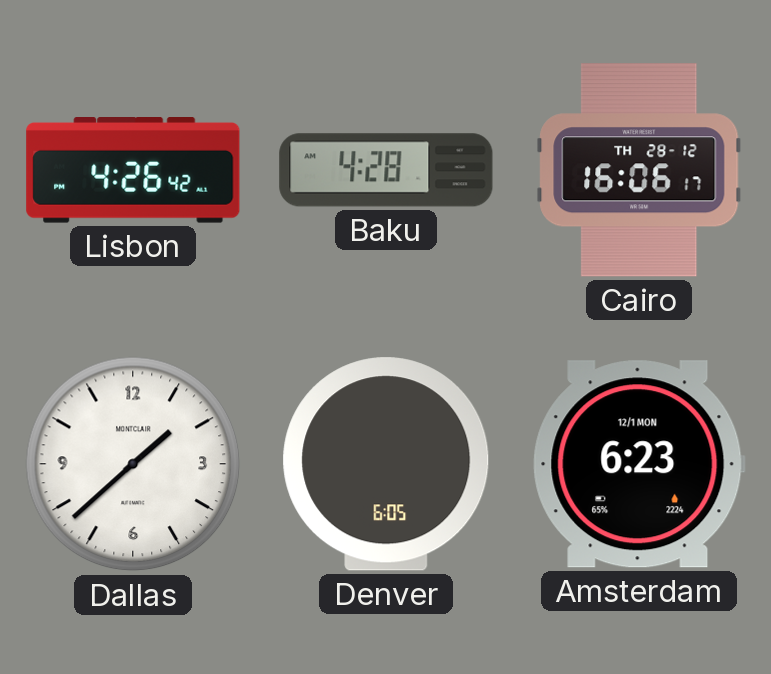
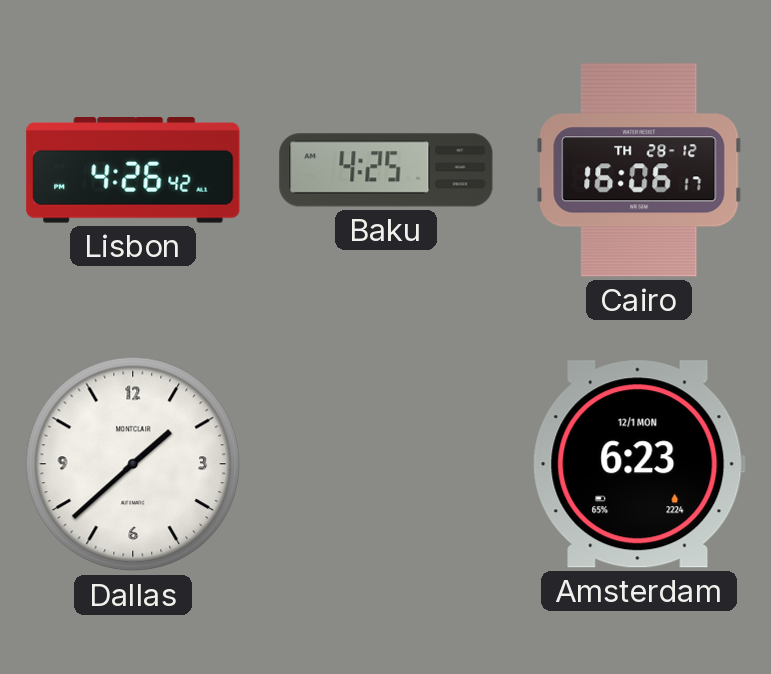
Baku: 4:28 -> 4:25
Denver: 6:05 -> none
